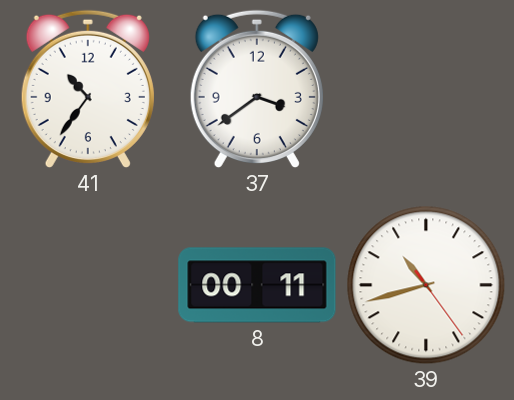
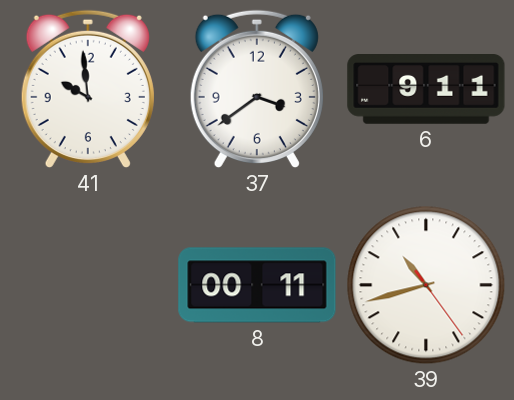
41: 10:36 -> 9:59
6: none -> 9:11
